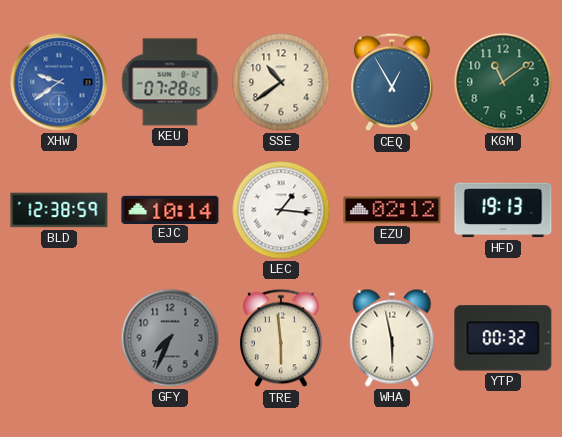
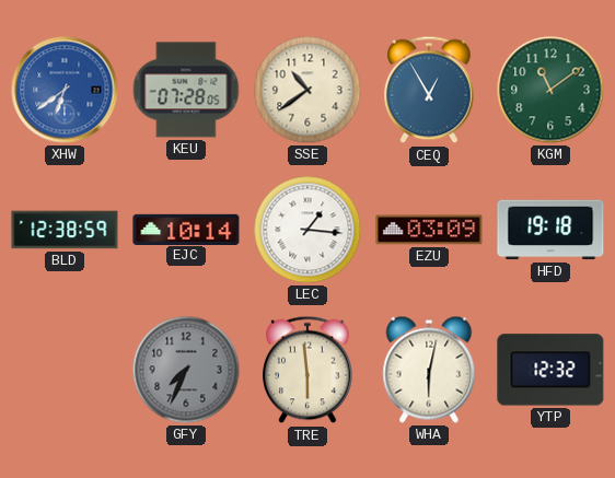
XHW: 9:39 -> 6:39
EZU: 02:12 -> 03:09
HFD: 19:13 -> 19:18
WHA: 5:58 -> 6:02
YTP: 00:32 -> 12:32
